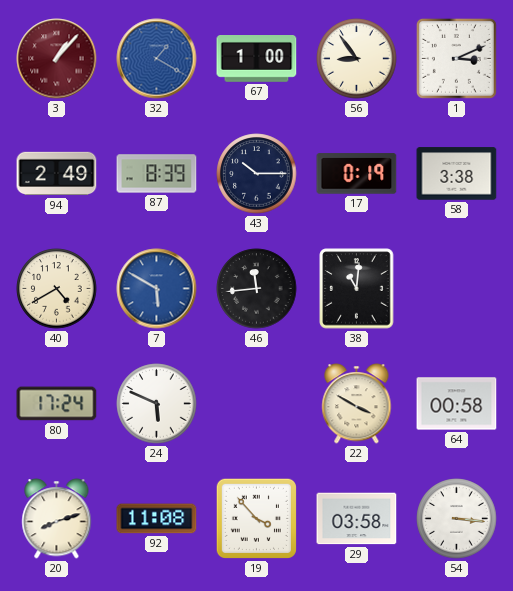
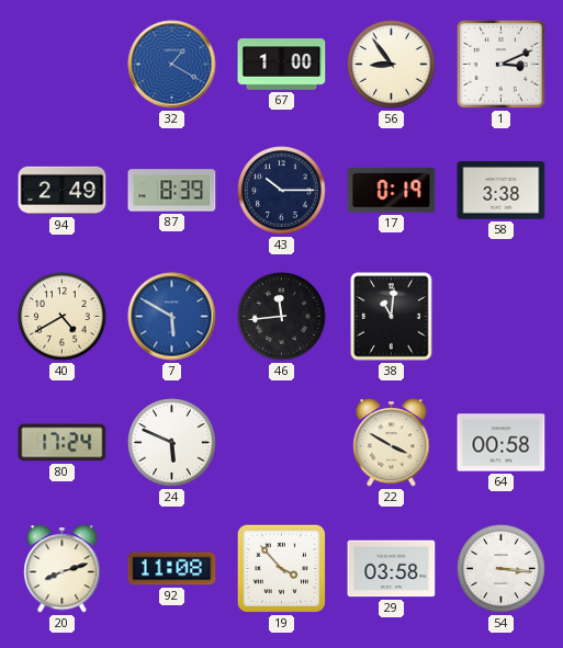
3: 1:07 -> none
